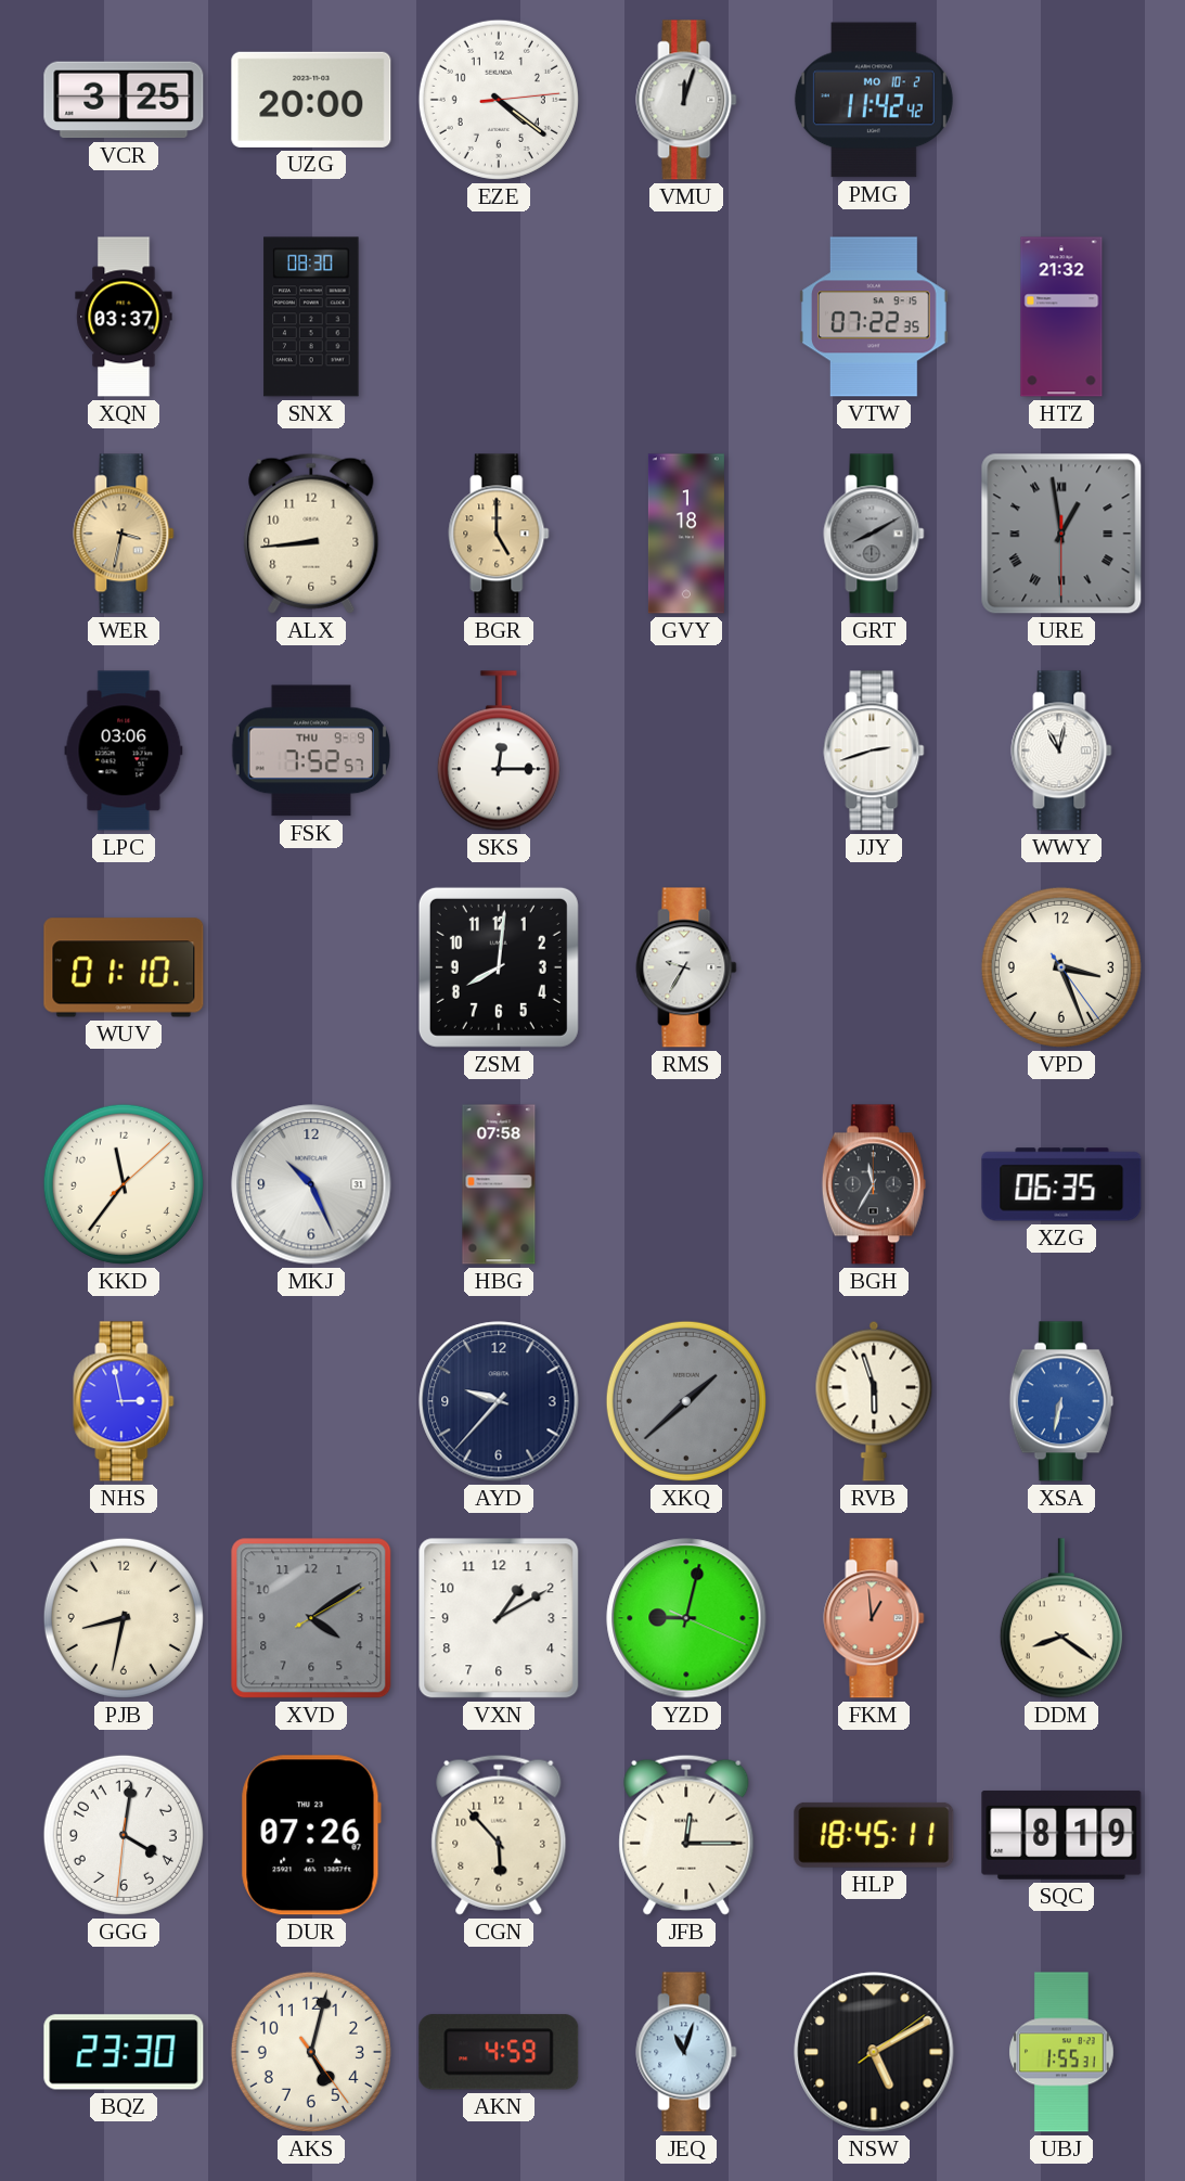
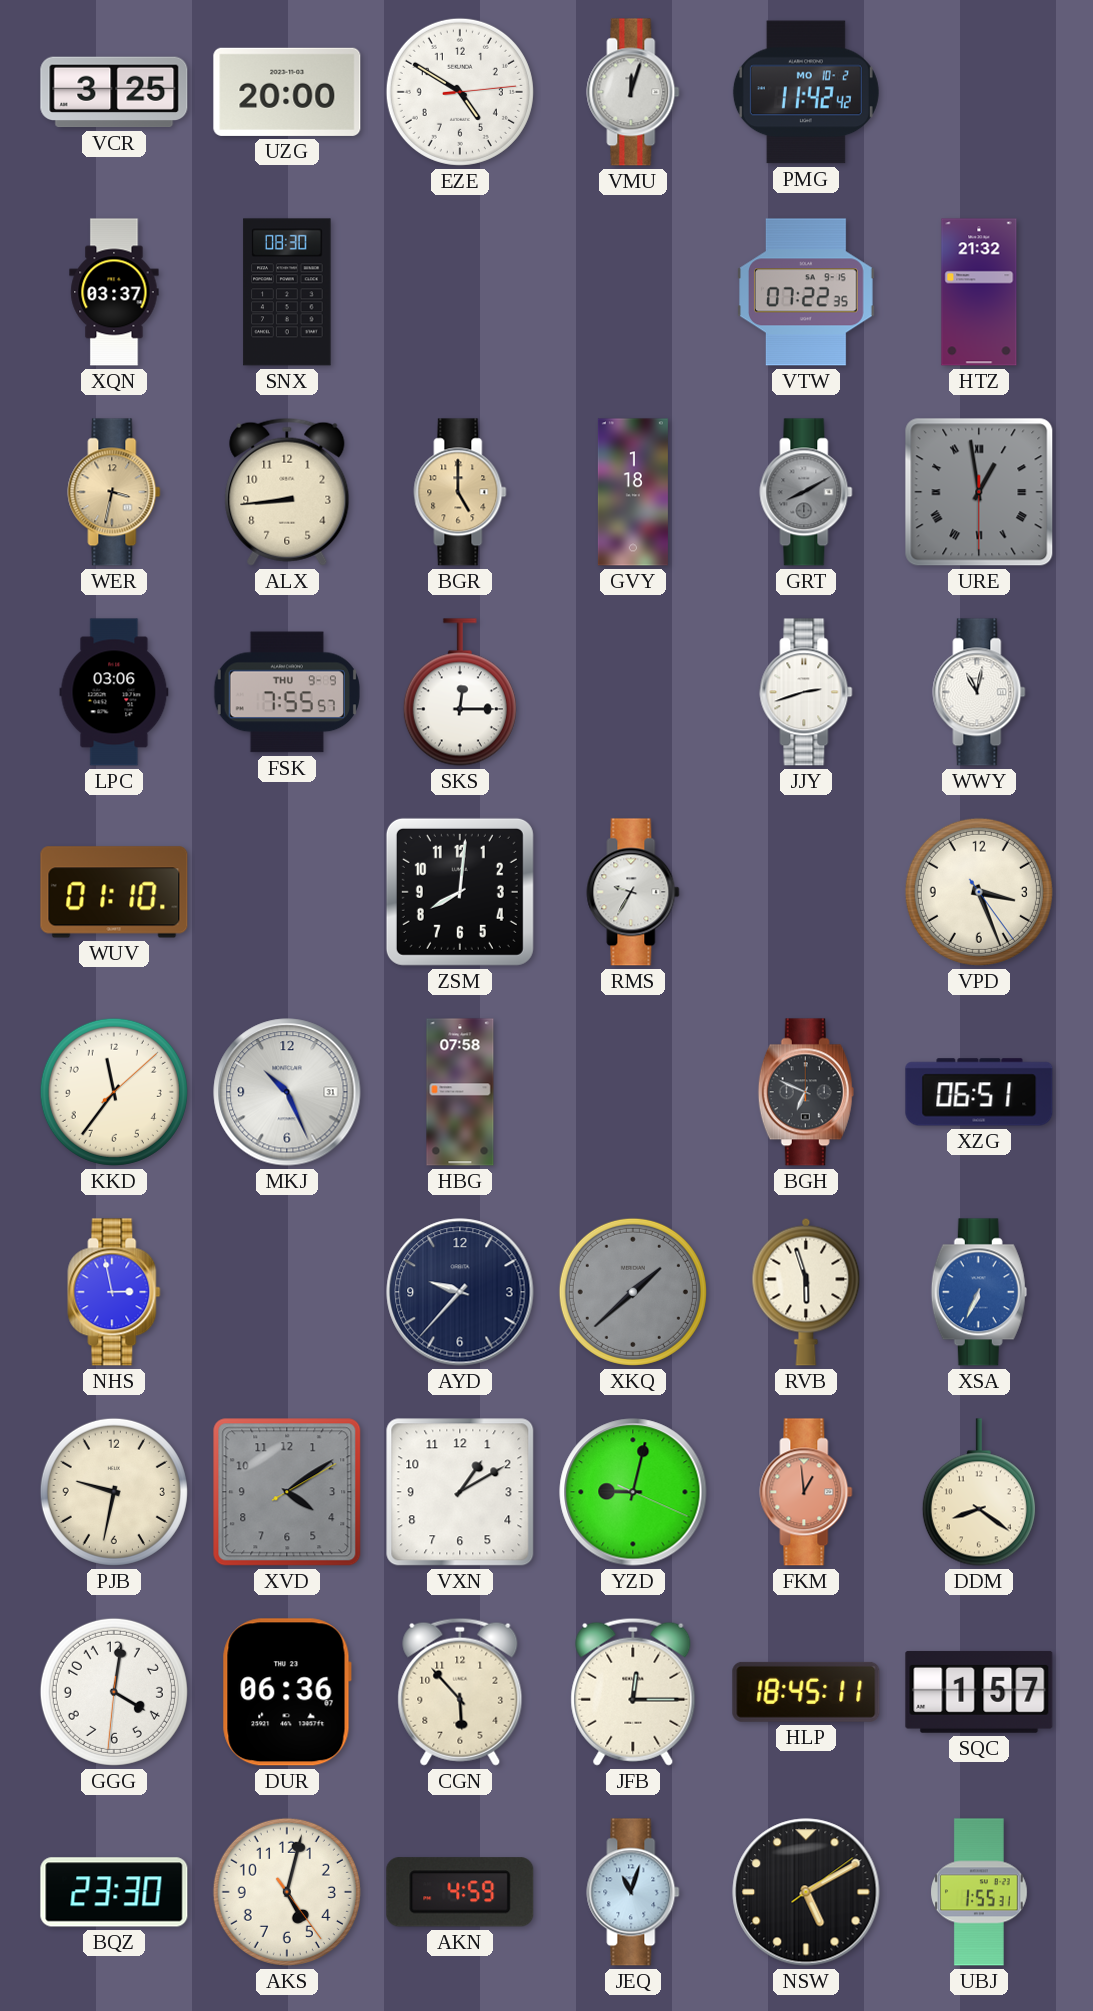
EZE: 4:21 -> 4:50
FSK: 7:52 -> 7:55
BGH: 11:35 -> 6:49
XZG: 06:35 -> 06:51
XSA: 6:32 -> 6:34
PJB: 8:32 -> 9:32
DUR: 07:26 -> 06:36
SQC: 8:19 -> 1:57
